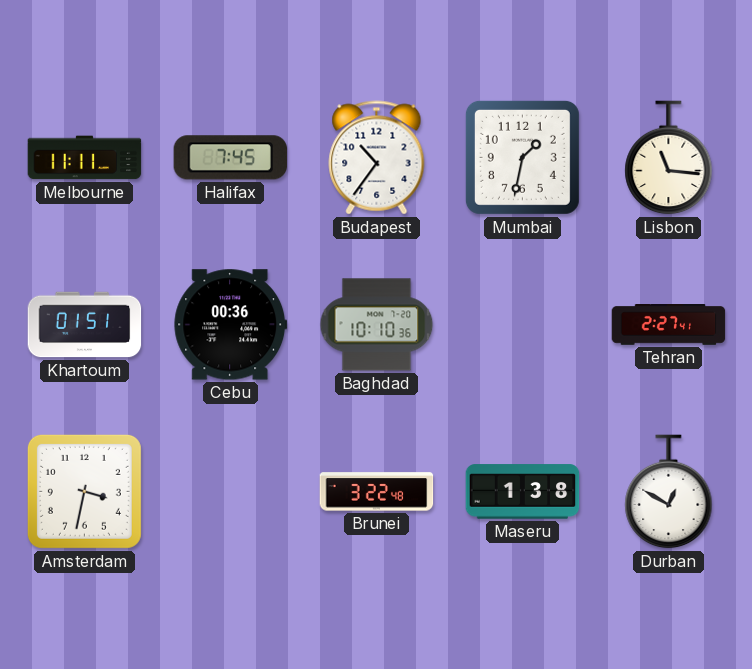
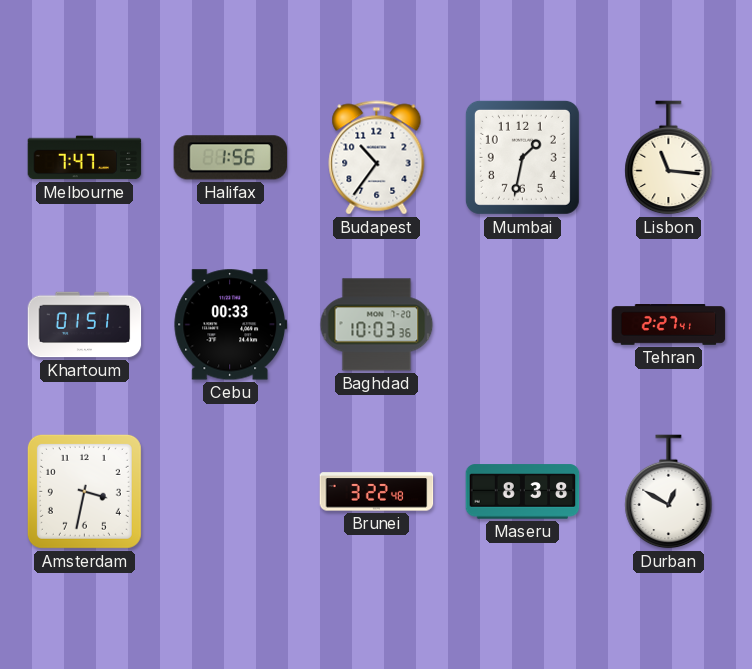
Melbourne: 11:11 -> 7:47
Halifax: 7:45 -> 1:56
Cebu: 00:36 -> 00:33
Baghdad: 10:10 -> 10:03
Maseru: 1:38 -> 8:38
